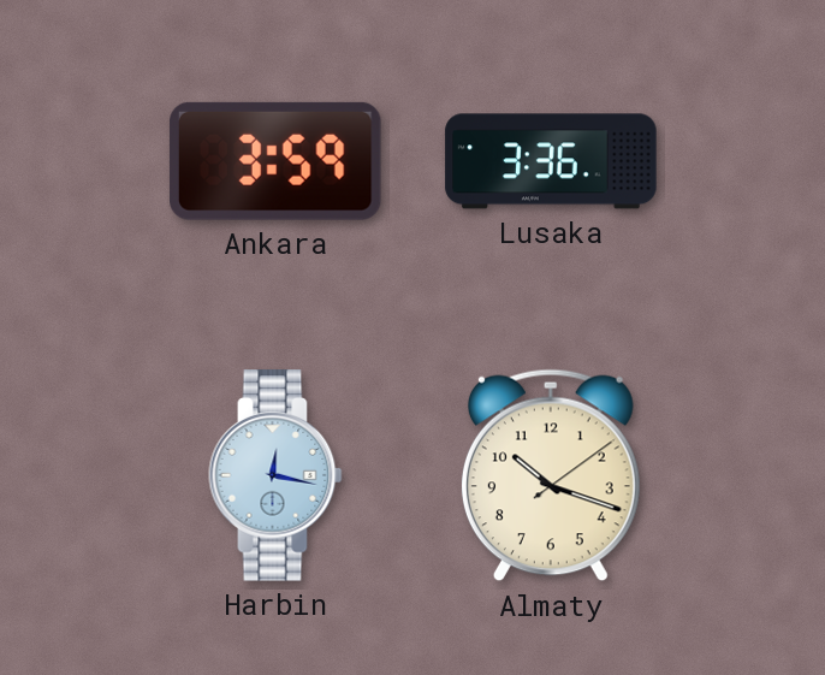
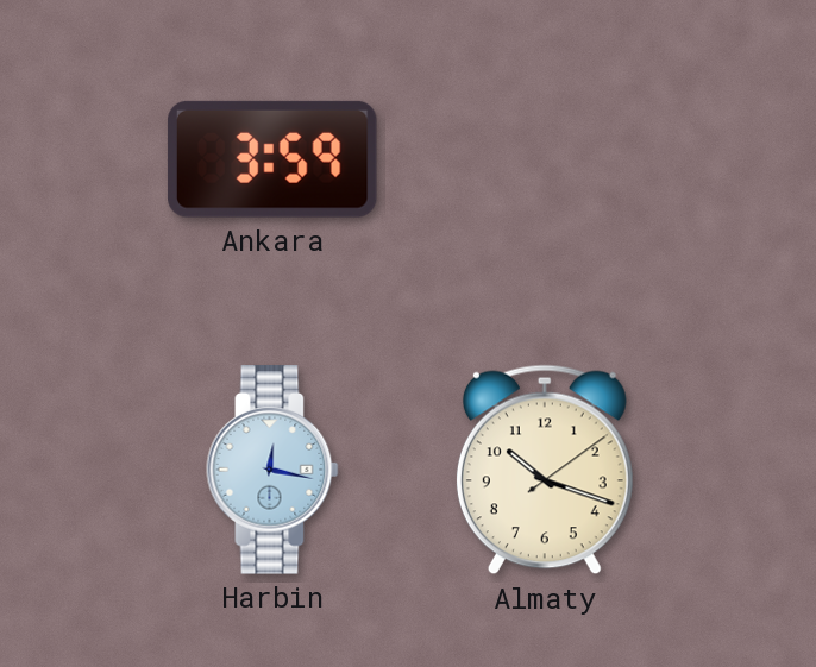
Lusaka: 3:36 -> none
